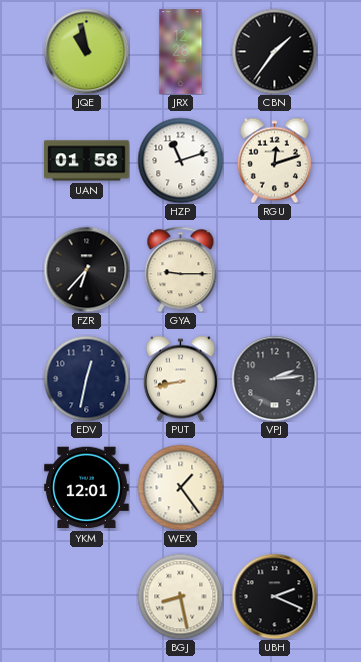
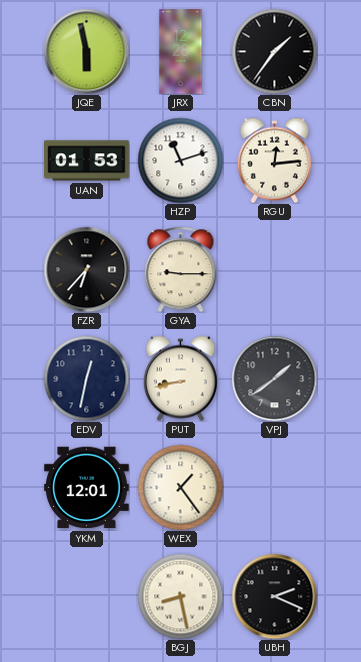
JQE: 10:58 -> 5:58
UAN: 01:58 -> 01:53
RGU: 12:12 -> 12:14
VPJ: 2:14 -> 1:39
